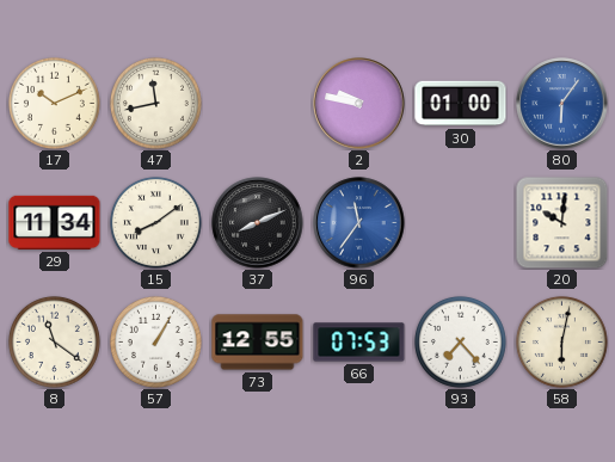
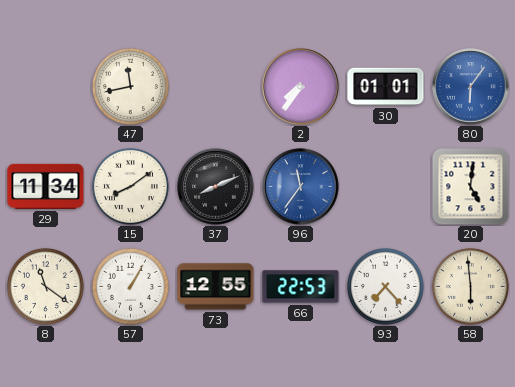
17: 10:11 -> none
2: 9:47 -> 7:36
30: 01:00 -> 01:01
20: 10:01 -> 5:01
66: 07:53 -> 22:53
58: 6:02 -> 5:59
